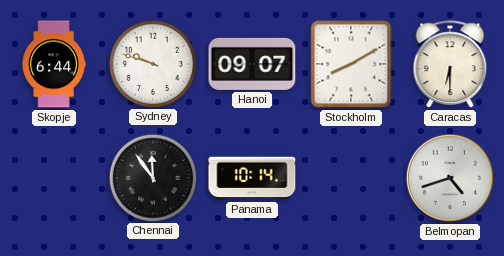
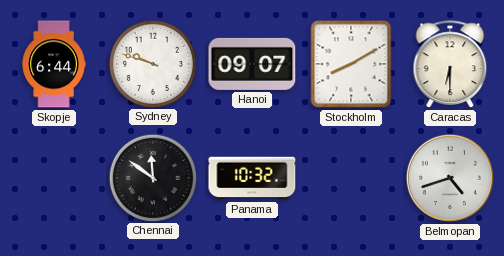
Chennai: 11:54 -> 11:51
Panama: 10:14 -> 10:32
